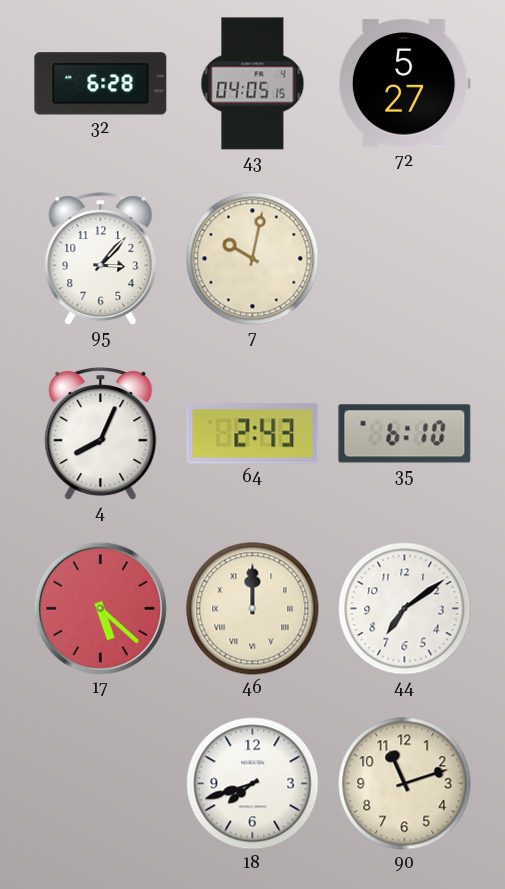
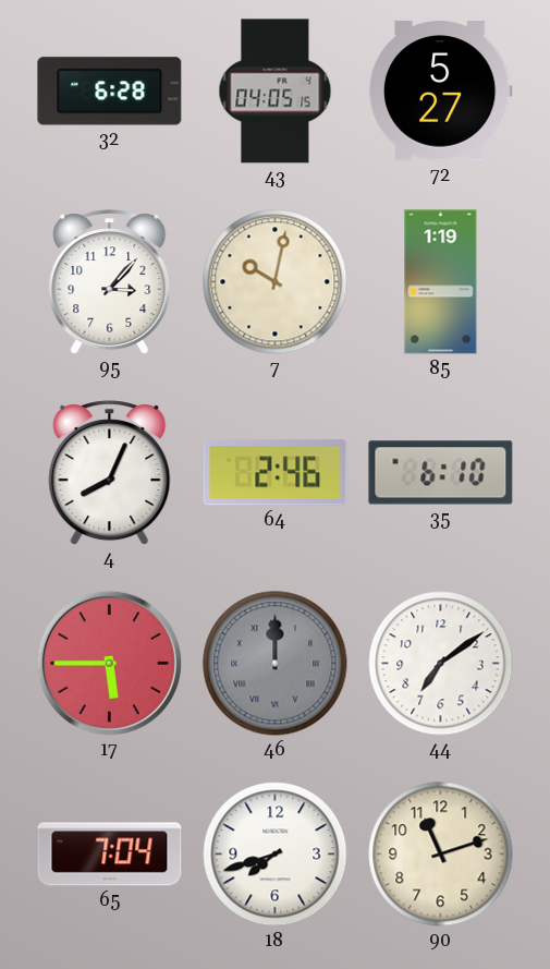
85: none -> 1:19
64: 2:43 -> 2:46
17: 5:22 -> 5:45
46 dial: cream -> grey
65: none -> 7:04
